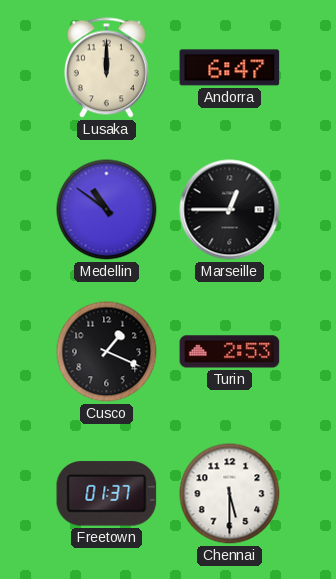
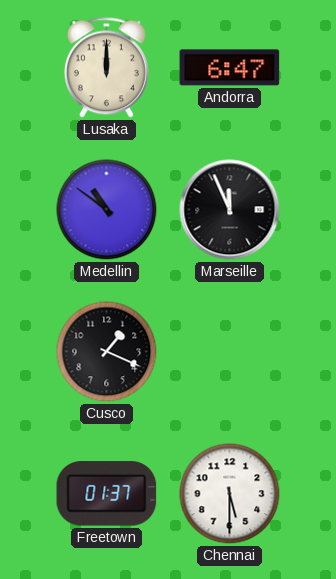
Marseille: 12:45 -> 11:56
Turin: 2:53 -> none
